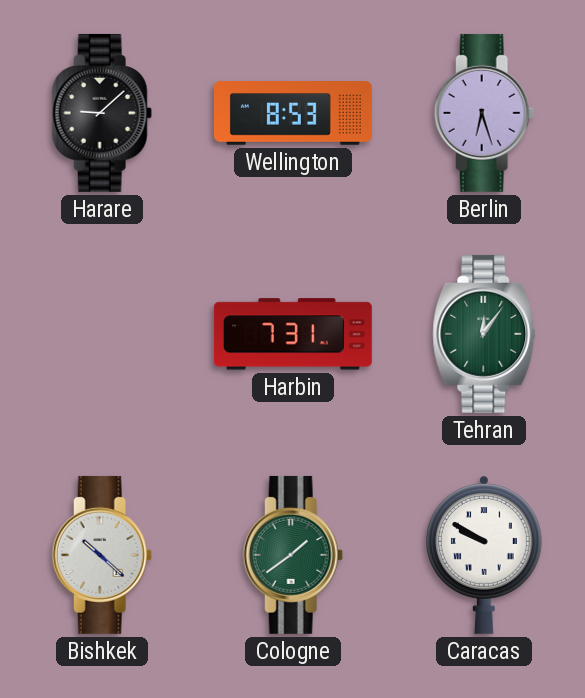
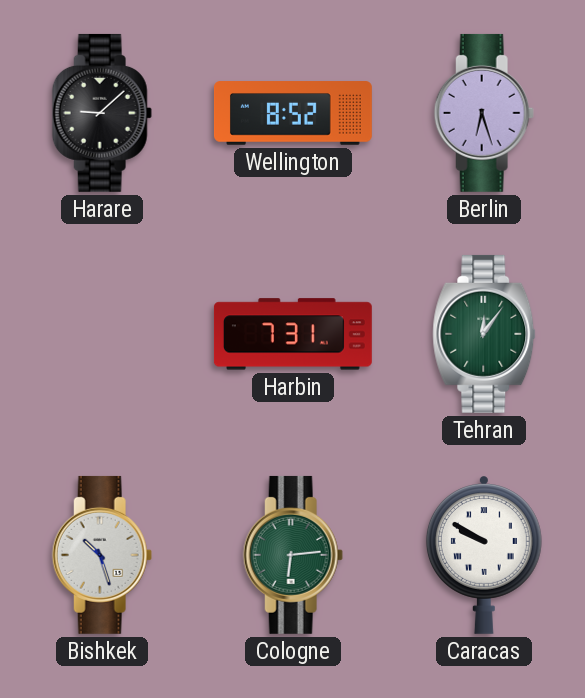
Wellington: 8:53 -> 8:52
Bishkek: 10:22 -> 10:27
Cologne: 1:39 -> 6:14
